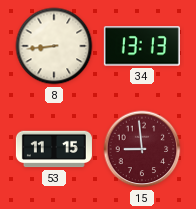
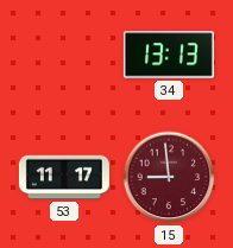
8: 8:44 -> none
53: 11:15 -> 11:17
